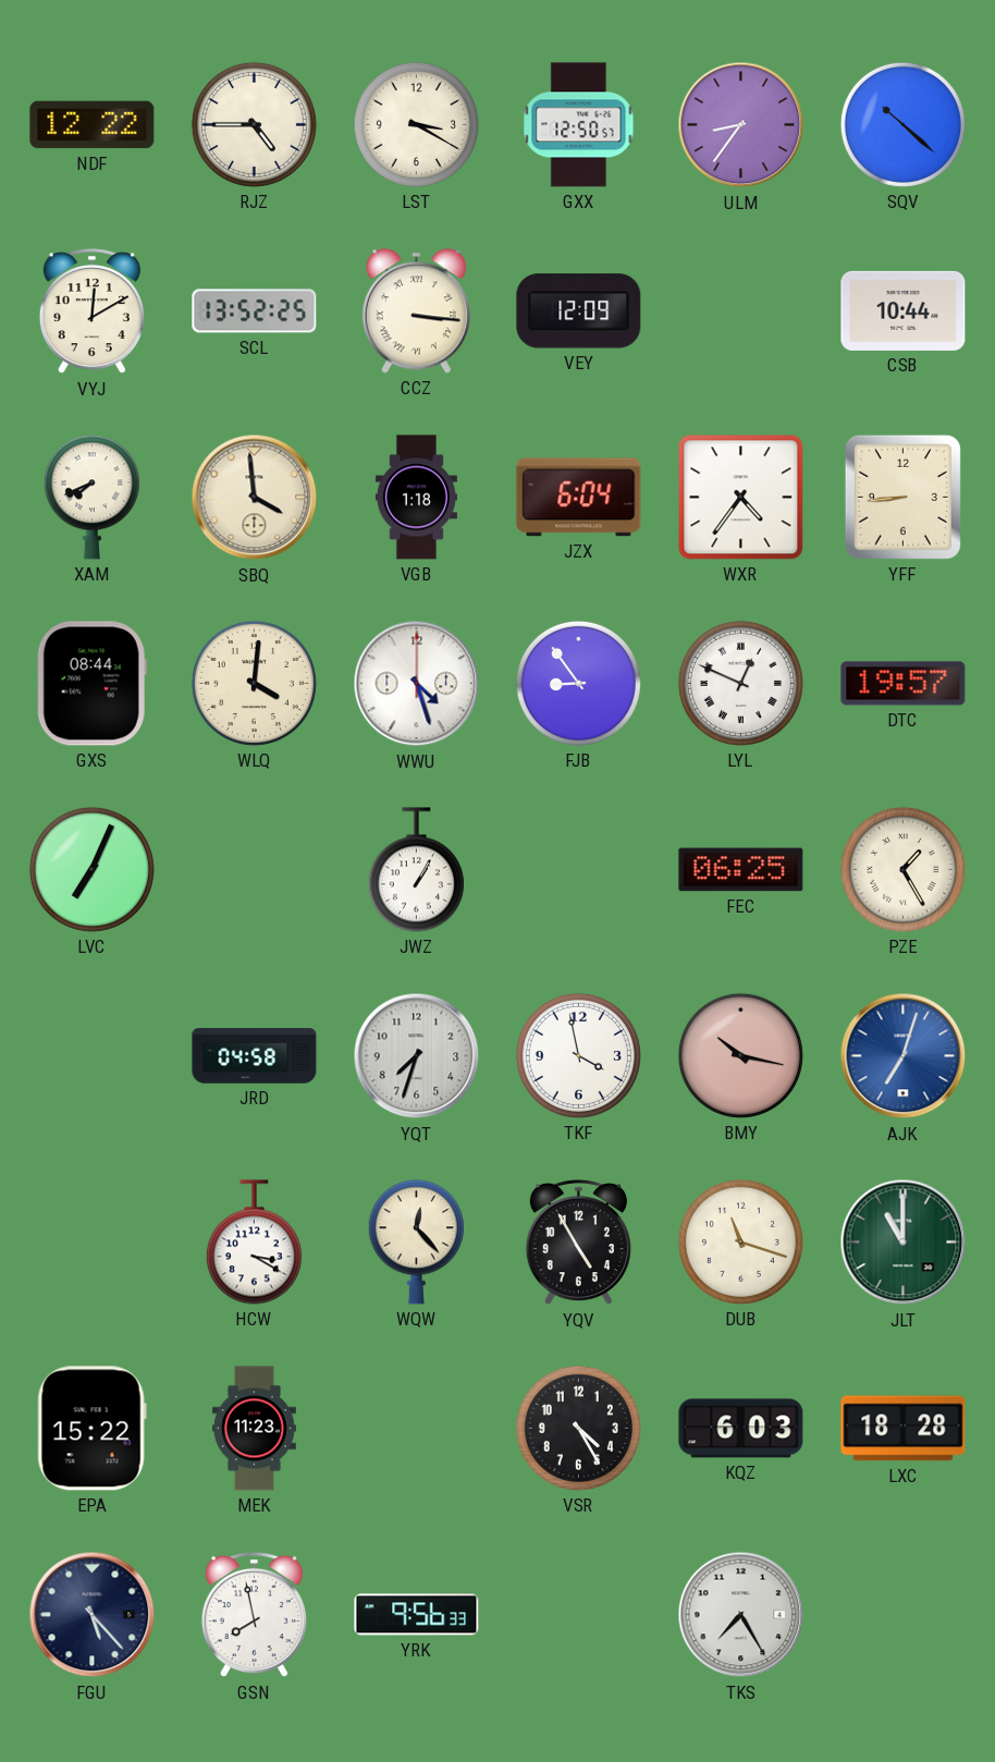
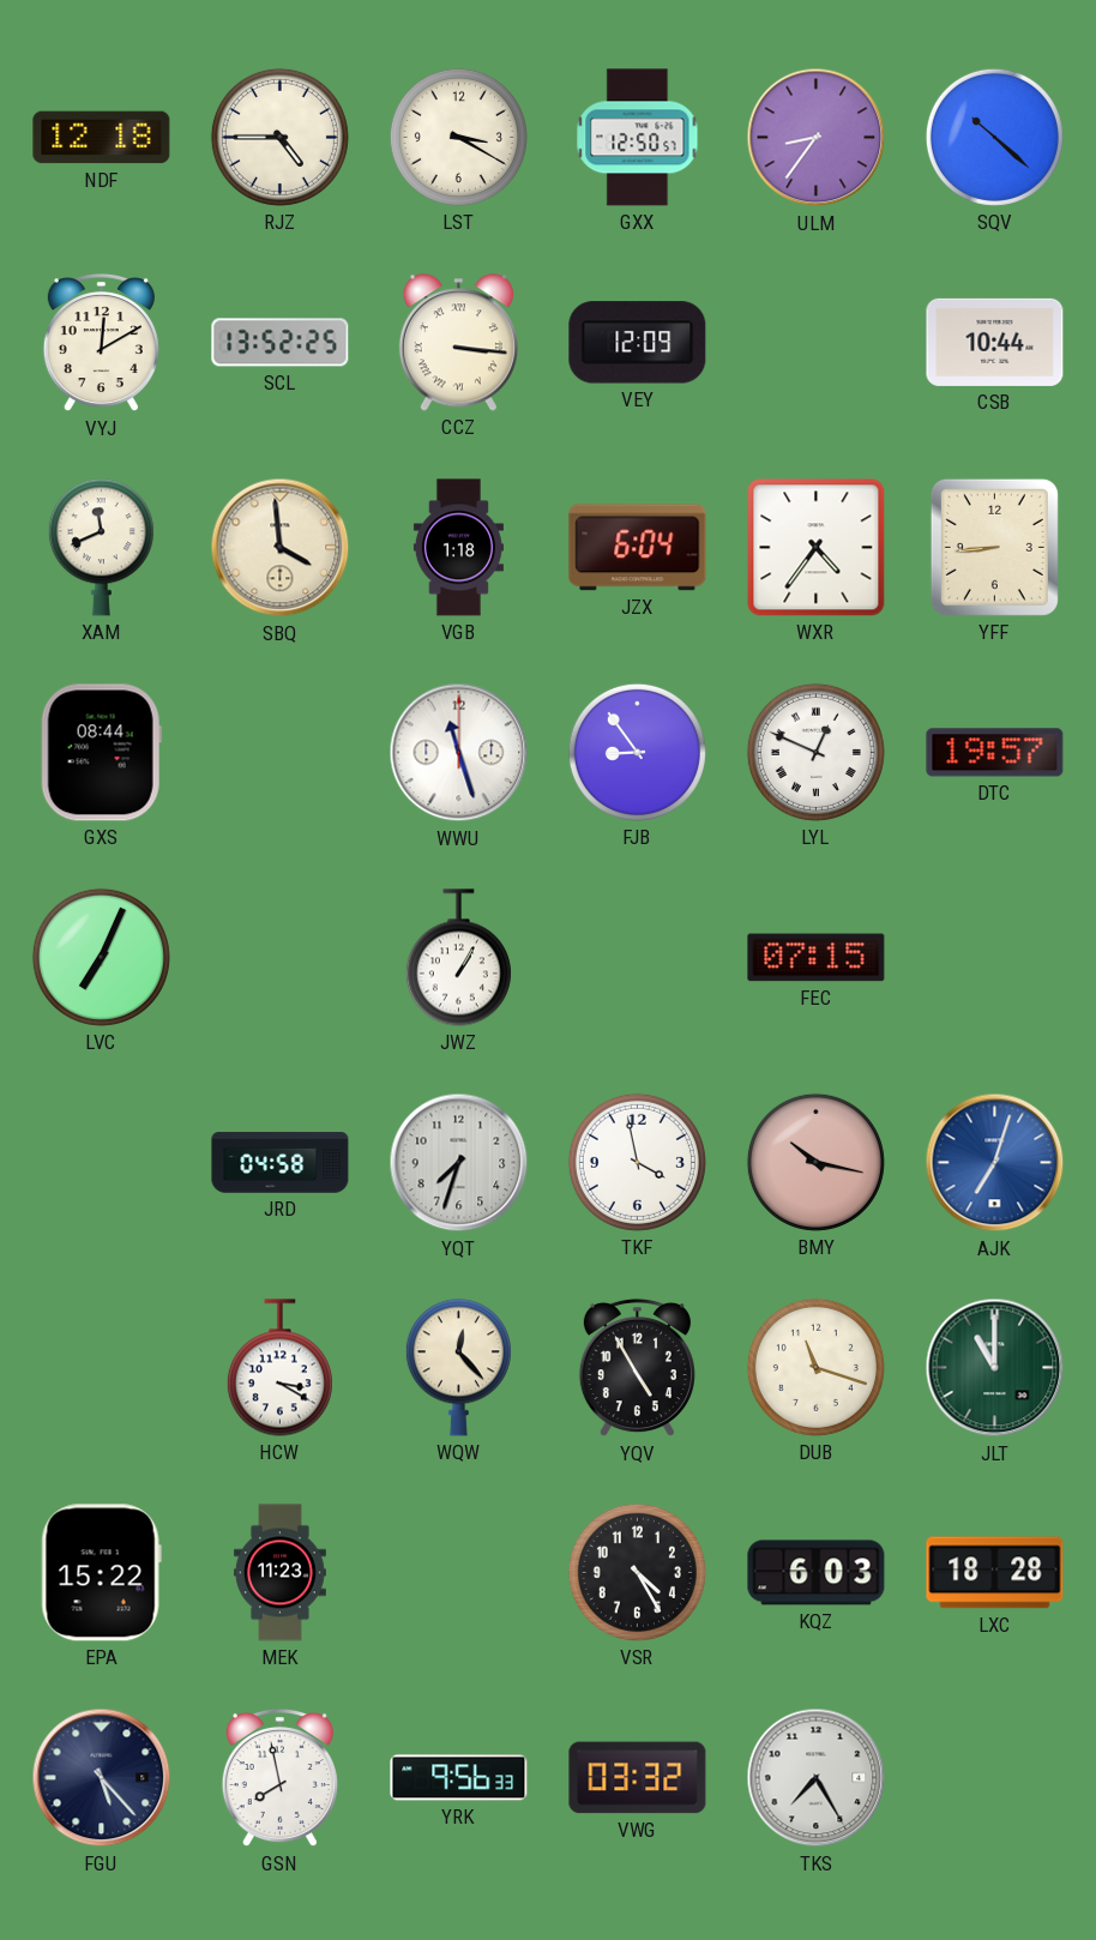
NDF: 12:22 -> 12:18
XAM: 7:41 -> 11:41
WLQ: 4:01 -> none
WWU: 4:27 -> 11:27
FEC: 06:25 -> 07:15
PZE: 1:25 -> none
VWG: none -> 03:32
